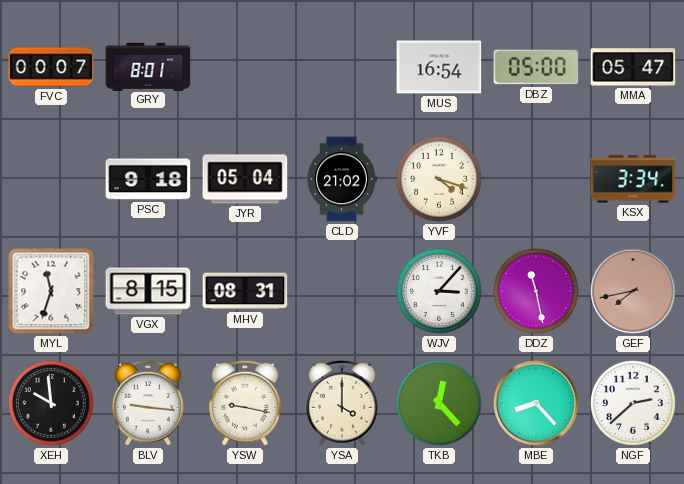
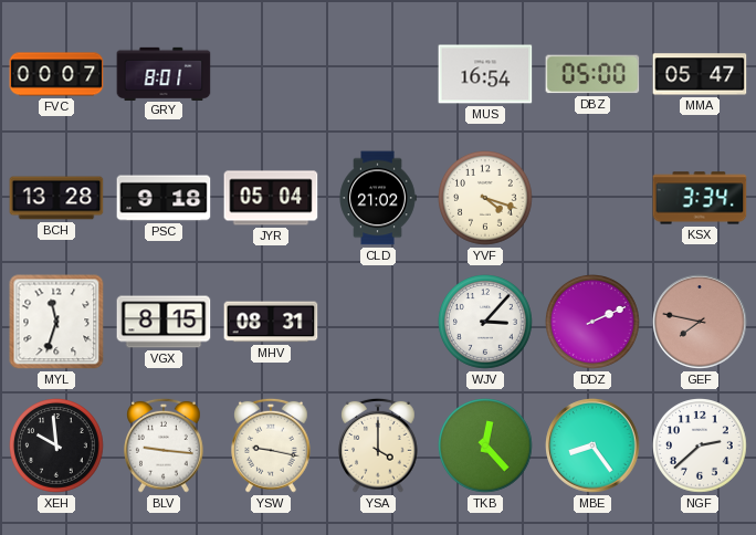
BCH: none -> 13:28
DDZ: 11:28 -> 2:11
GEF: 7:43 -> 7:47
MBE: 8:23 -> 8:24
